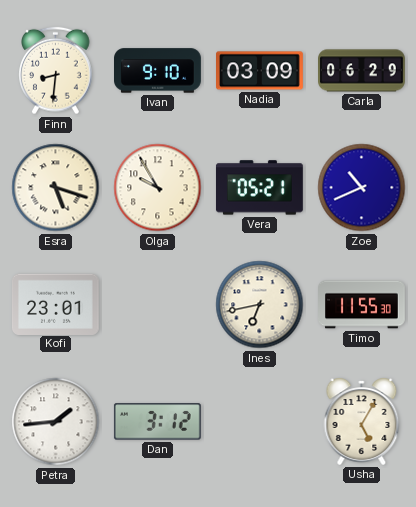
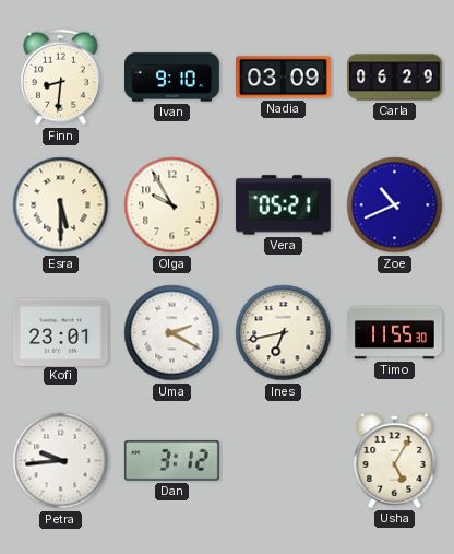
Esra: 5:18 -> 5:30
Uma: none -> 2:20
Petra: 1:44 -> 9:44
